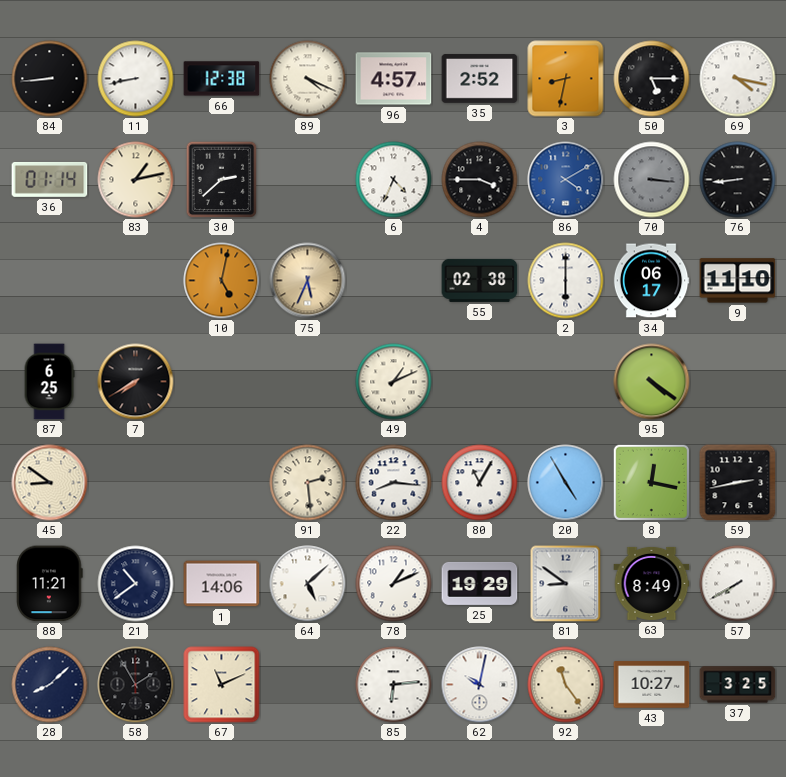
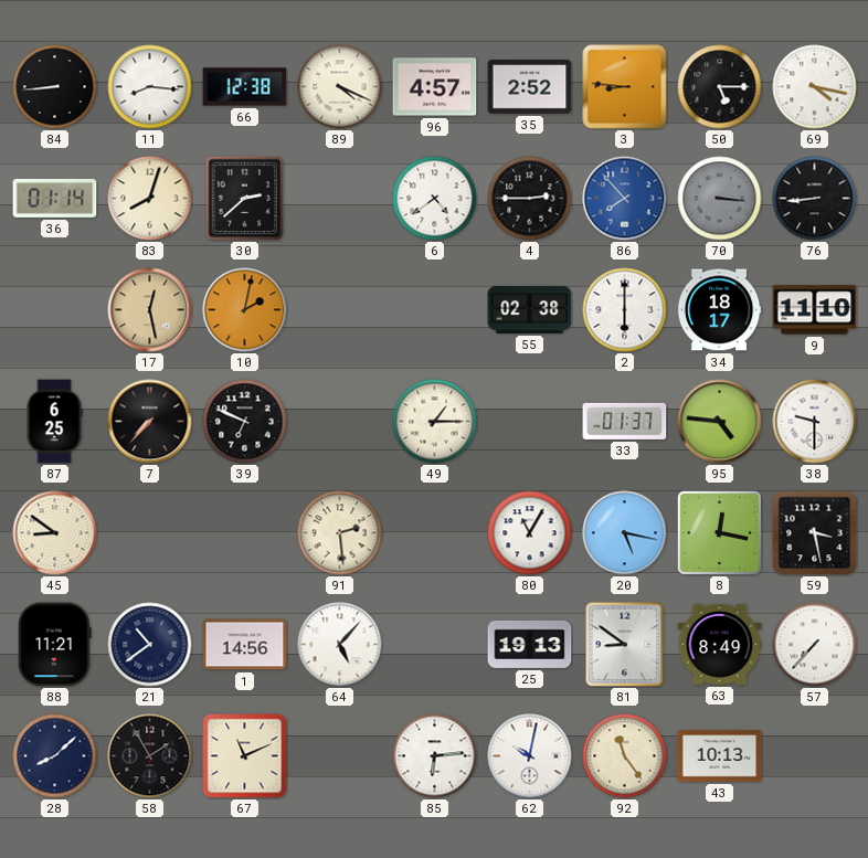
11: 8:43 -> 8:16
3: 8:32 -> 8:46
83: 1:13 -> 8:03
6: 4:34 -> 4:39
4: 3:45 -> 2:45
86: 4:10 -> 7:53
17: none -> 12:28
10: 5:02 -> 2:02
75: 5:34 -> none
34: 06:17 -> 18:17
7: 7:40 -> 7:37
39: none -> 6:49
49: 1:11 -> 1:15
33: none -> 01:37
95: 4:21 -> 4:46
38: none -> 9:30
22: 8:16 -> none
20: 4:55 -> 5:17
59: 2:43 -> 3:28
1: 14:06 -> 14:56
64: 5:08 -> 5:07
78: 1:11 -> none
25: 19:29 -> 19:13
57: 7:40 -> 7:37
43: 10:27 -> 10:13
37: 3:25 -> none
